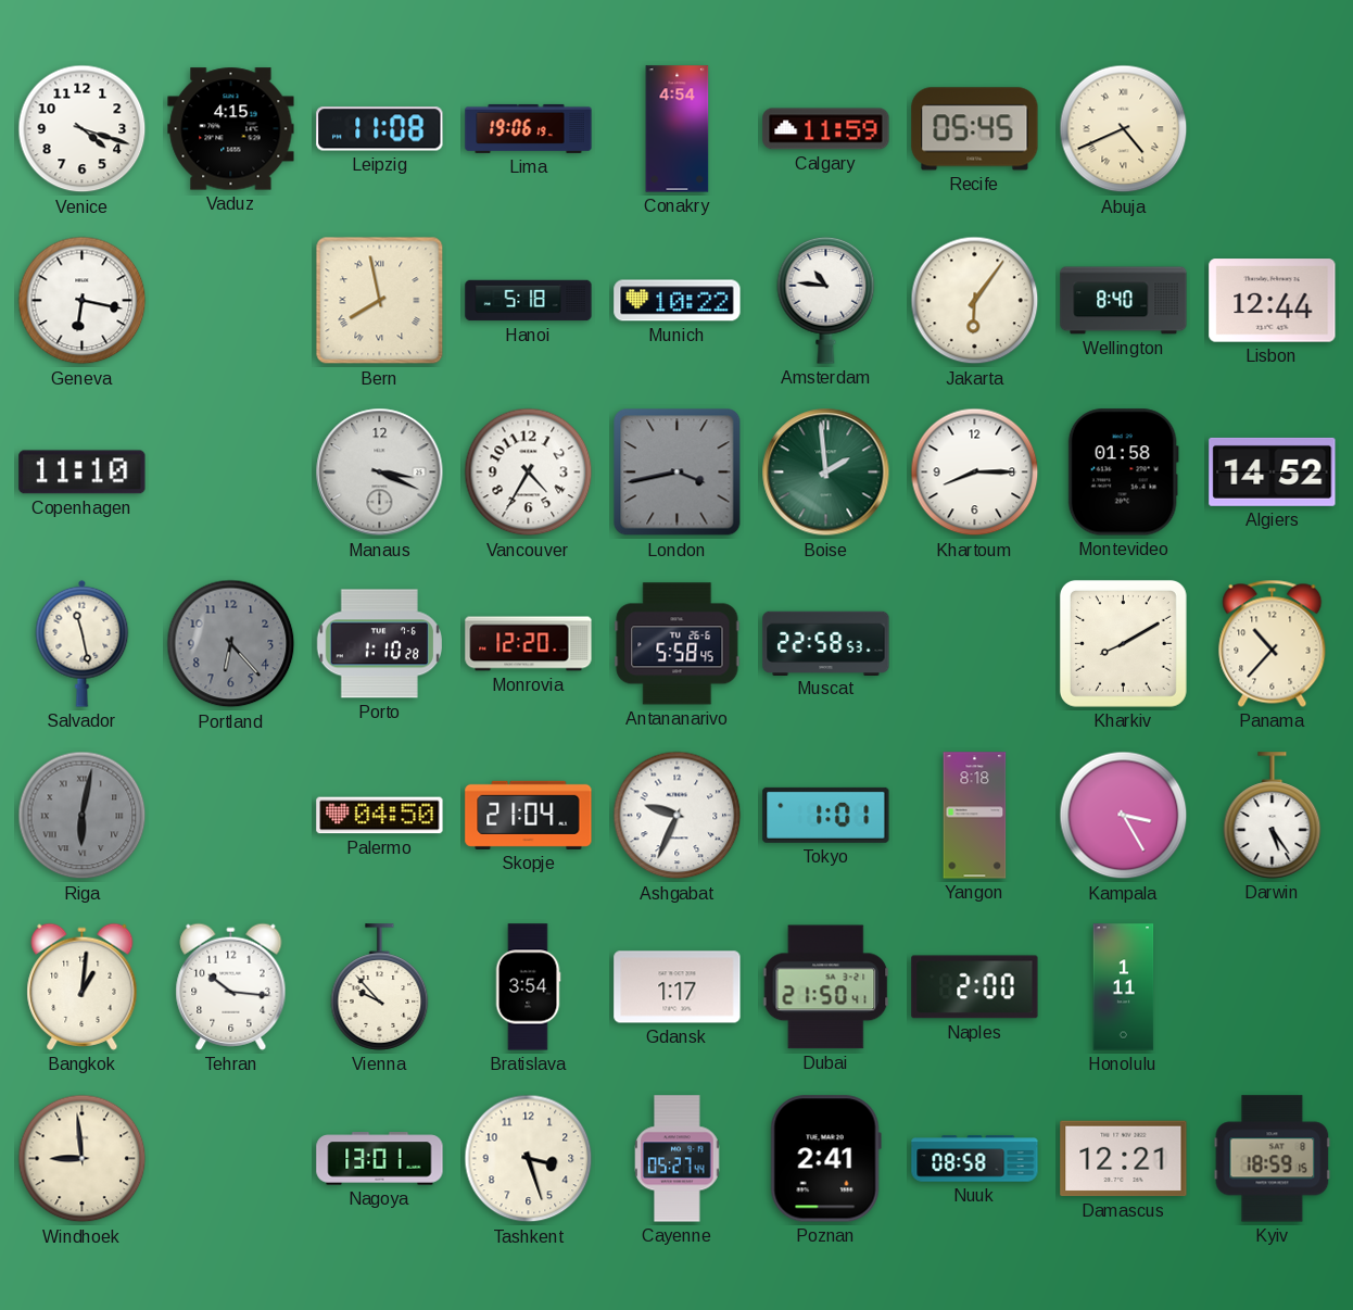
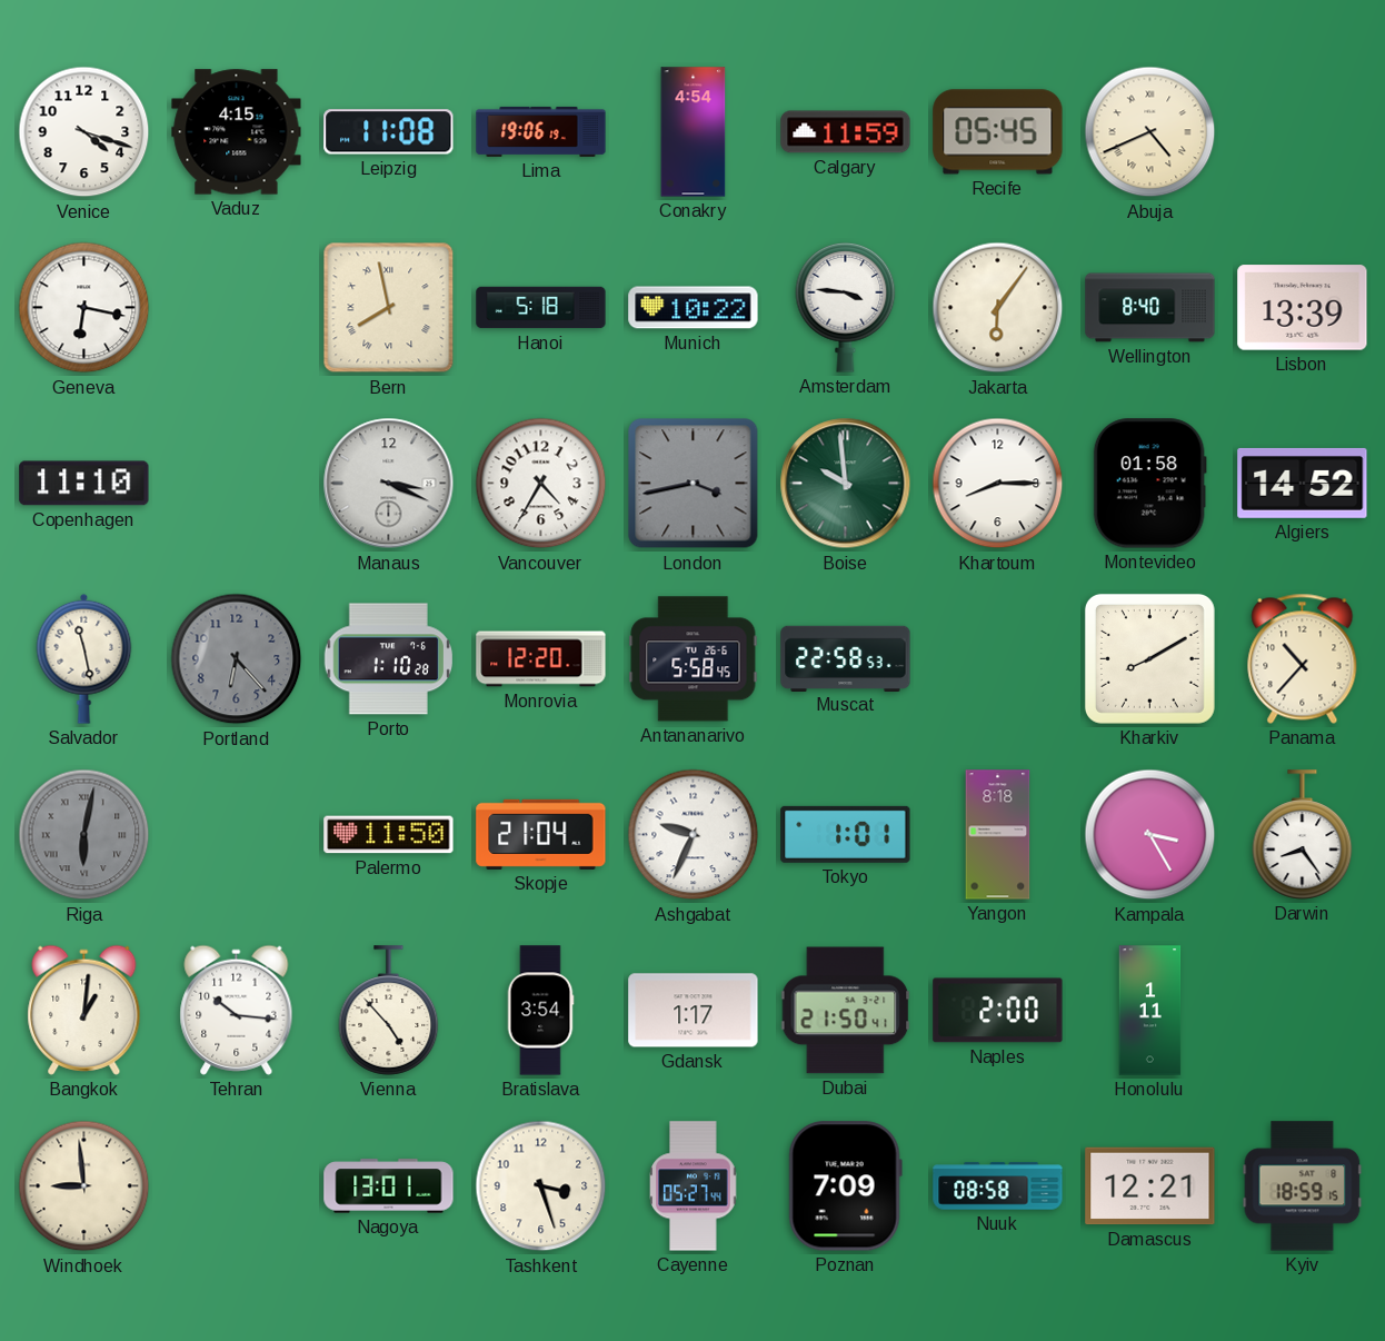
Amsterdam: 10:46 -> 3:46
Lisbon: 12:44 -> 13:39
Boise: 1:59 -> 9:59
Palermo: 04:50 -> 11:50
Darwin: 5:24 -> 8:24
Vienna: 9:53 -> 4:53
Poznan: 2:41 -> 7:09
